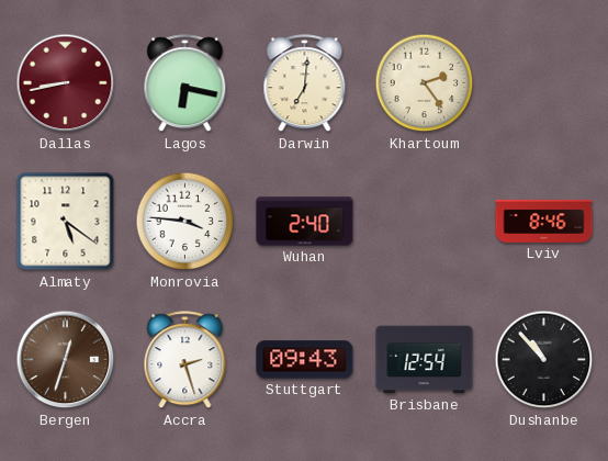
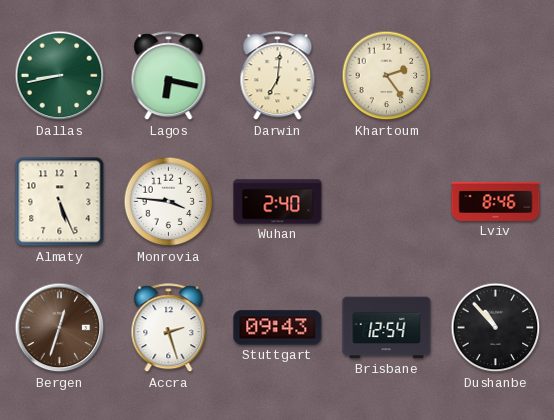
Dallas dial: burgundy -> green
Almaty: 5:21 -> 5:26
